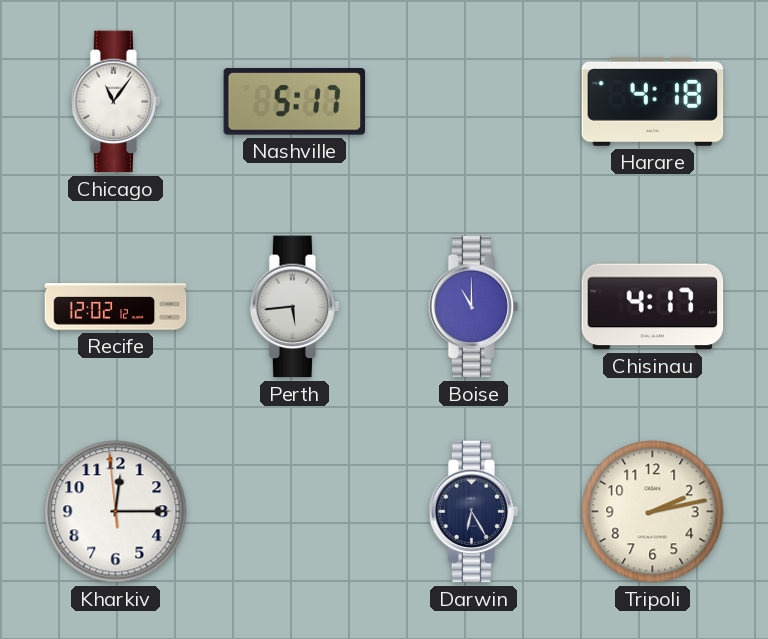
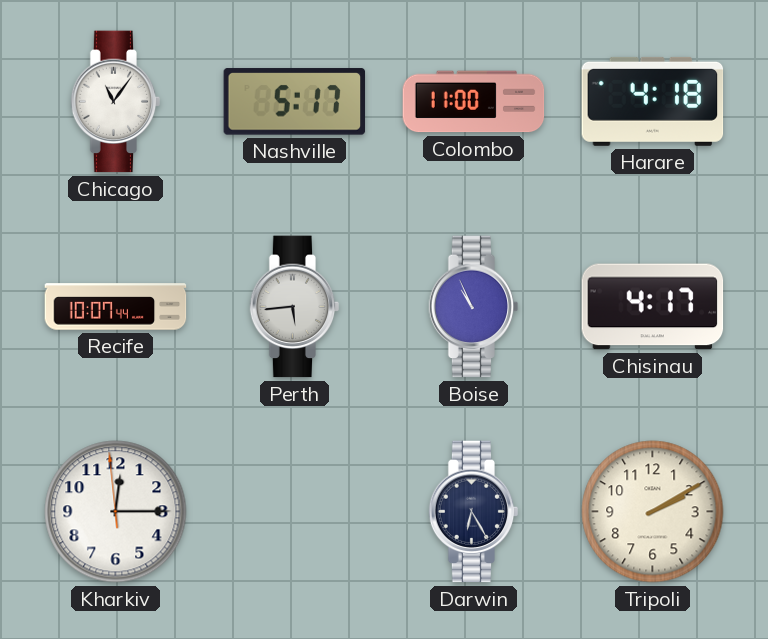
Colombo: none -> 11:00
Recife: 12:02 -> 10:07
Boise: 11:00 -> 10:56
Tripoli: 2:13 -> 2:10
